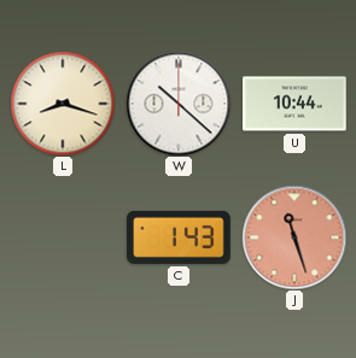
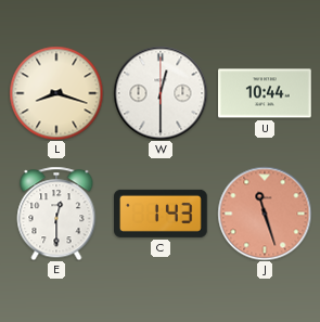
W: 10:22 -> 12:30
E: none -> 12:30
